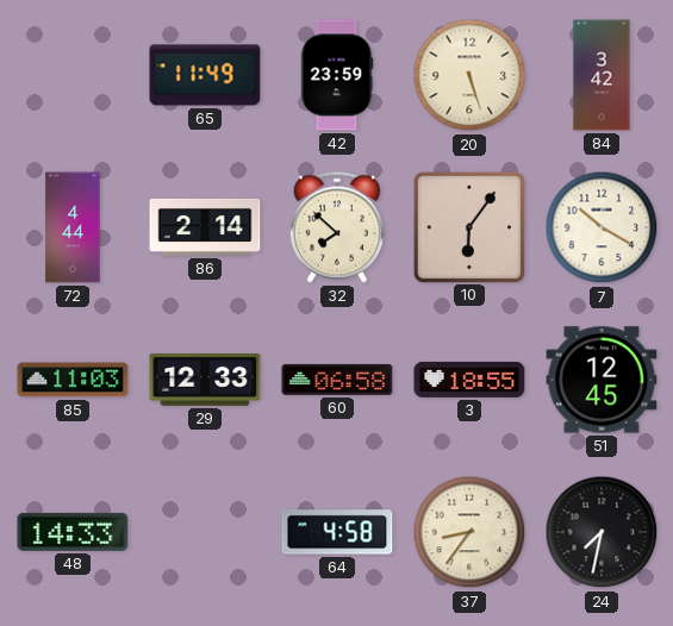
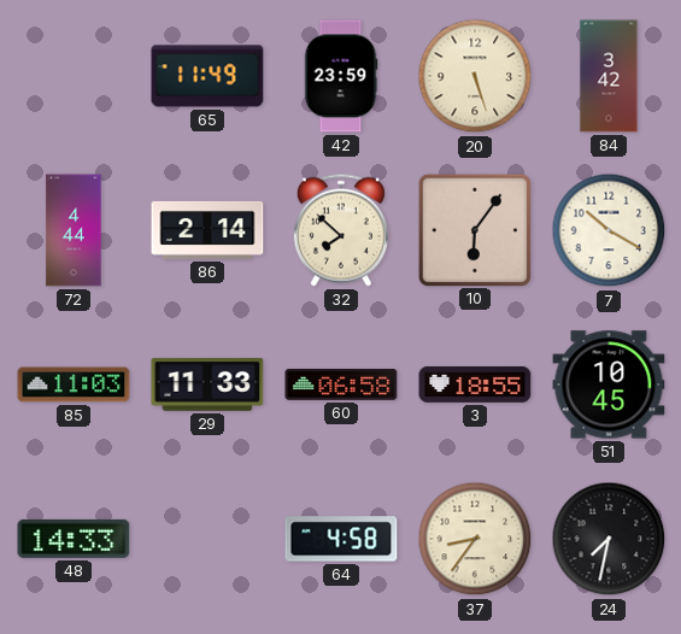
29: 12:33 -> 11:33
51: 12:45 -> 10:45
